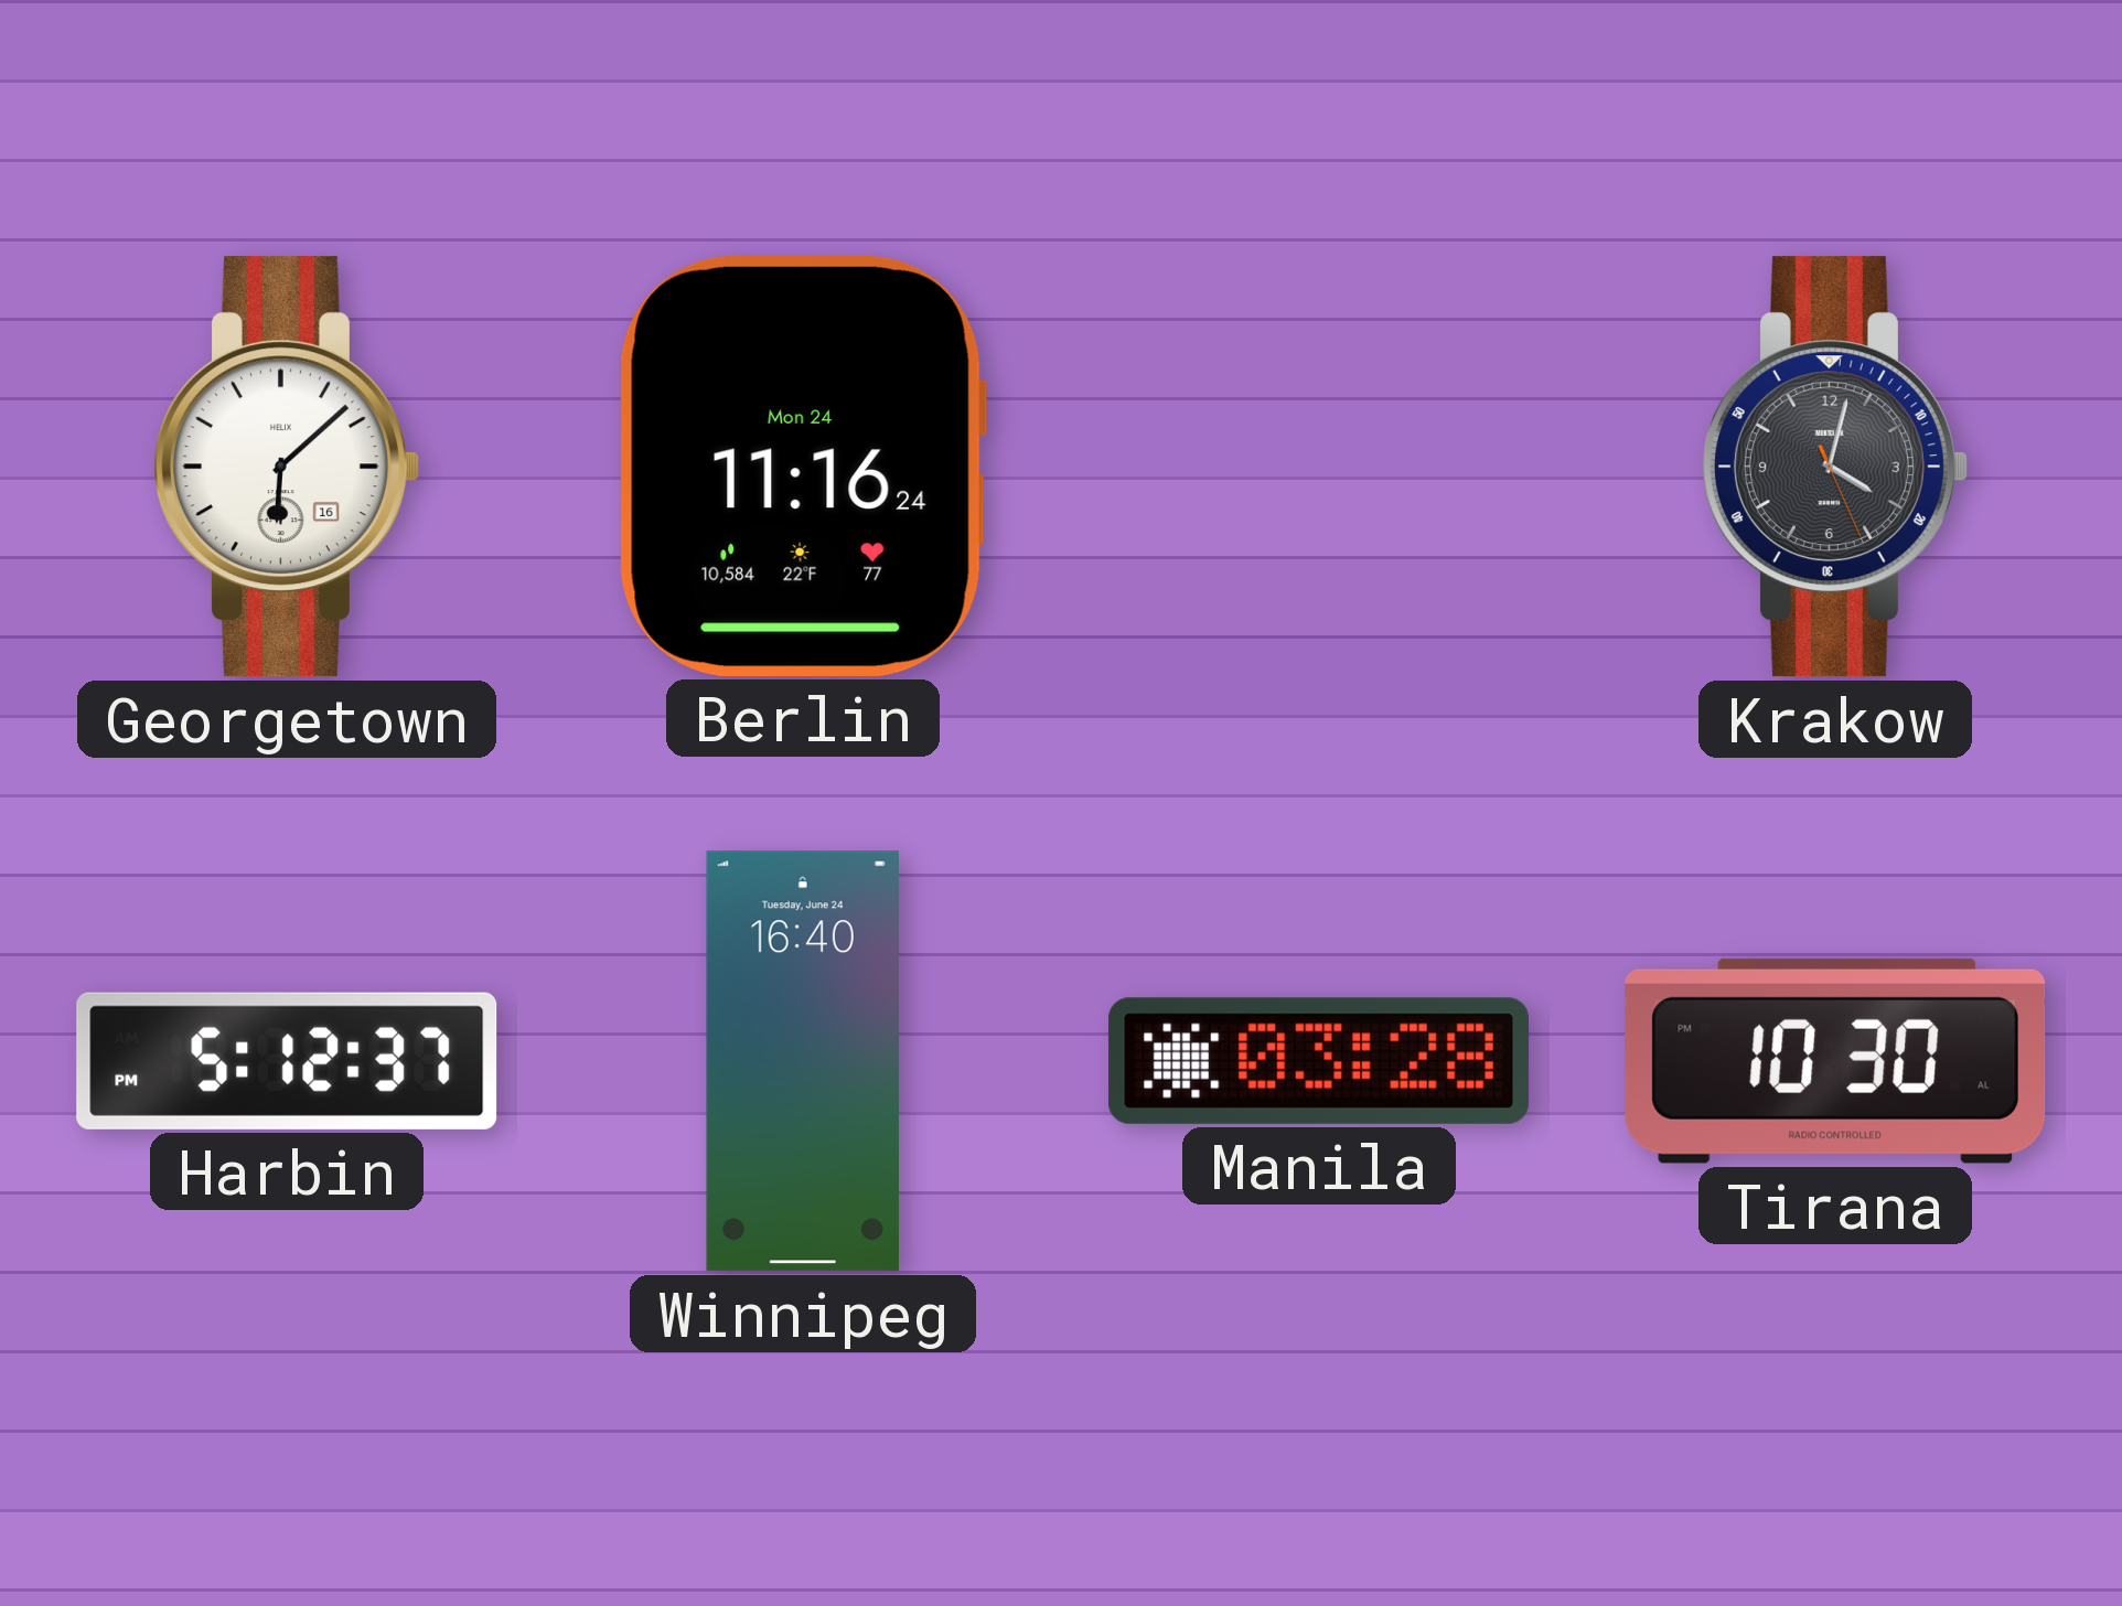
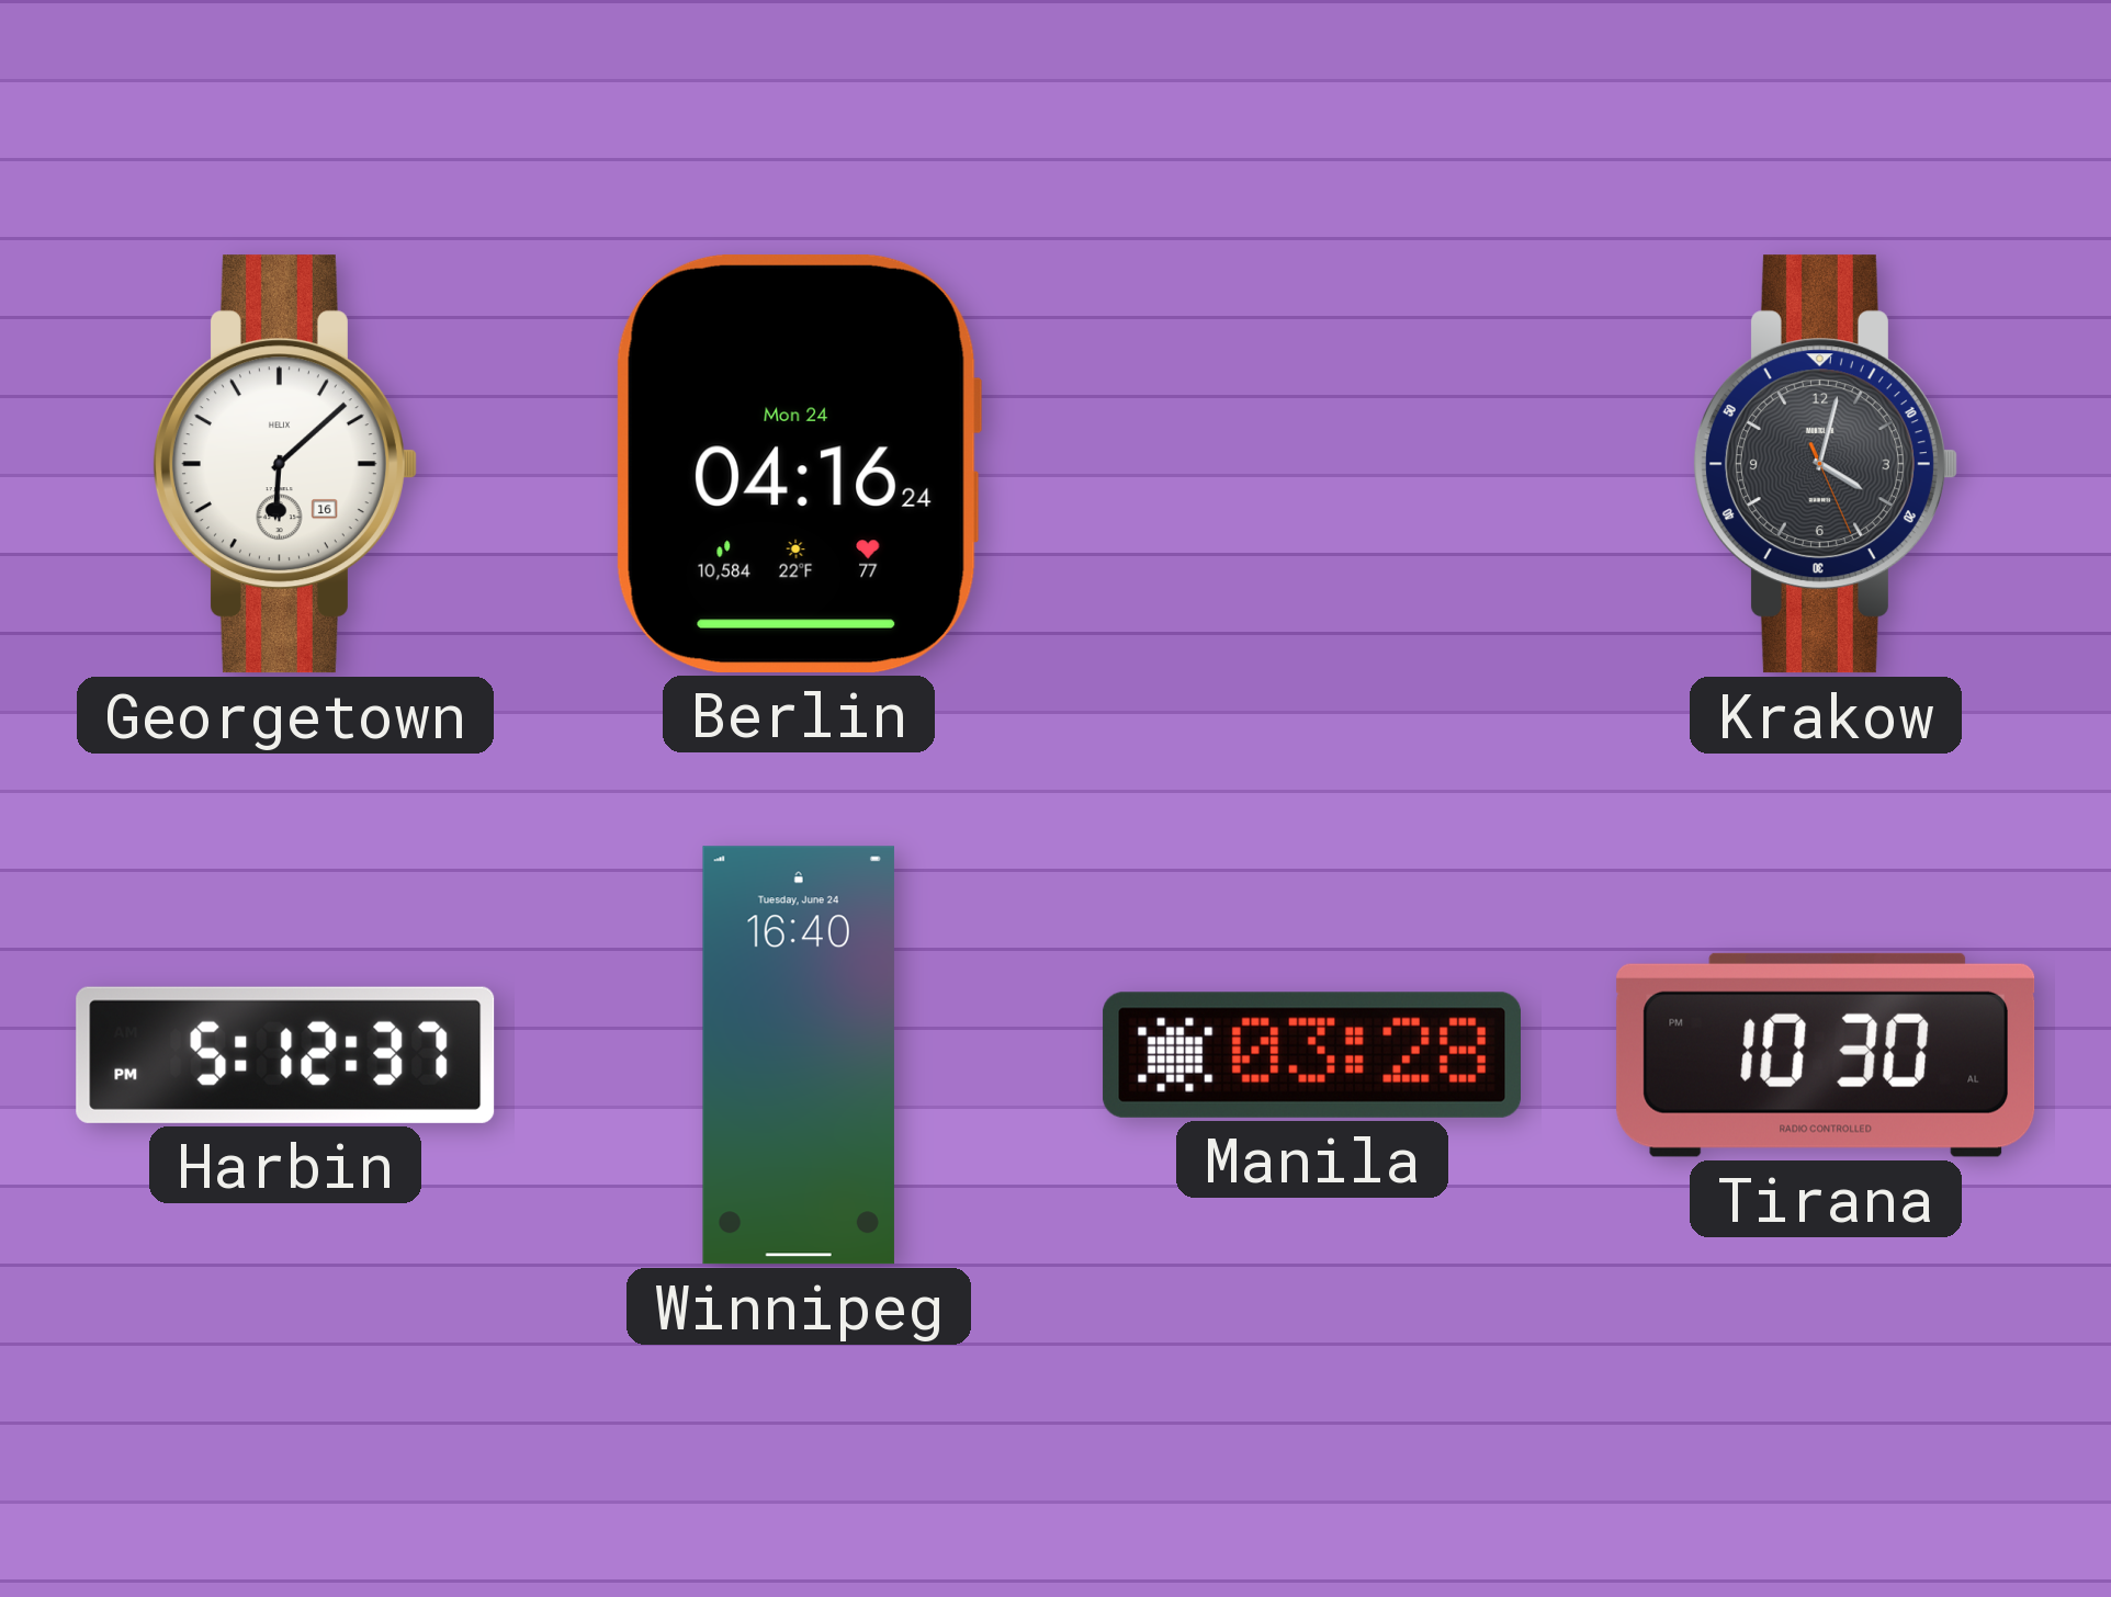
Berlin: 11:16 -> 04:16
